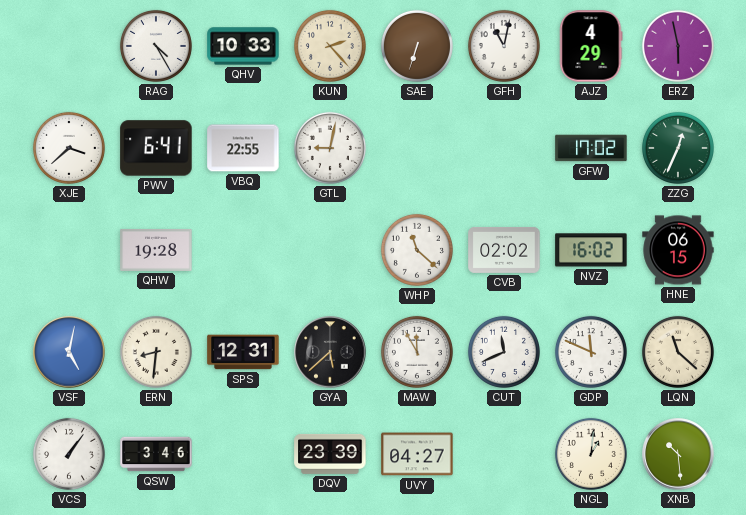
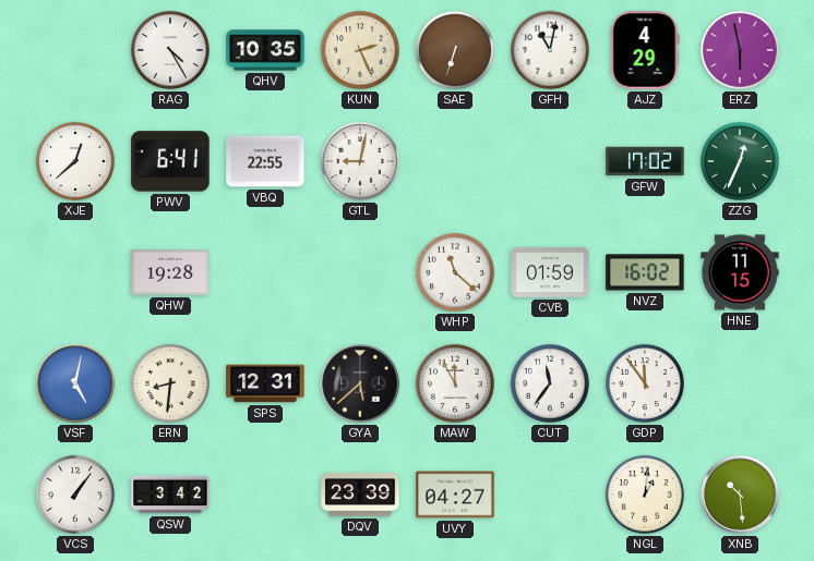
QHV: 10:33 -> 10:35
KUN: 2:23 -> 2:26
XJE: 3:38 -> 12:38
CVB: 02:02 -> 01:59
HNE: 06:15 -> 11:15
CUT: 11:41 -> 11:36
GDP: 11:49 -> 11:54
LQN: 11:22 -> none
QSW: 3:46 -> 3:42
